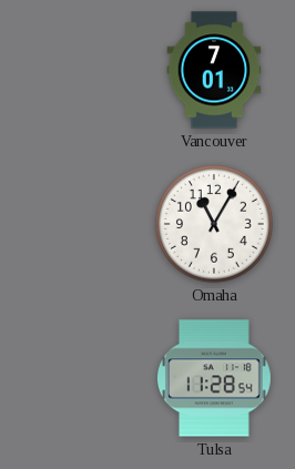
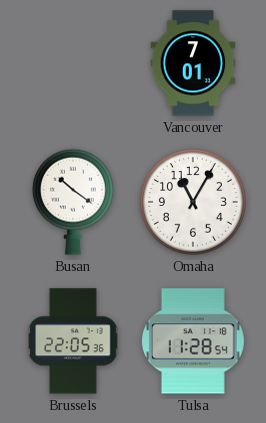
Busan: none -> 10:21
Brussels: none -> 22:05
